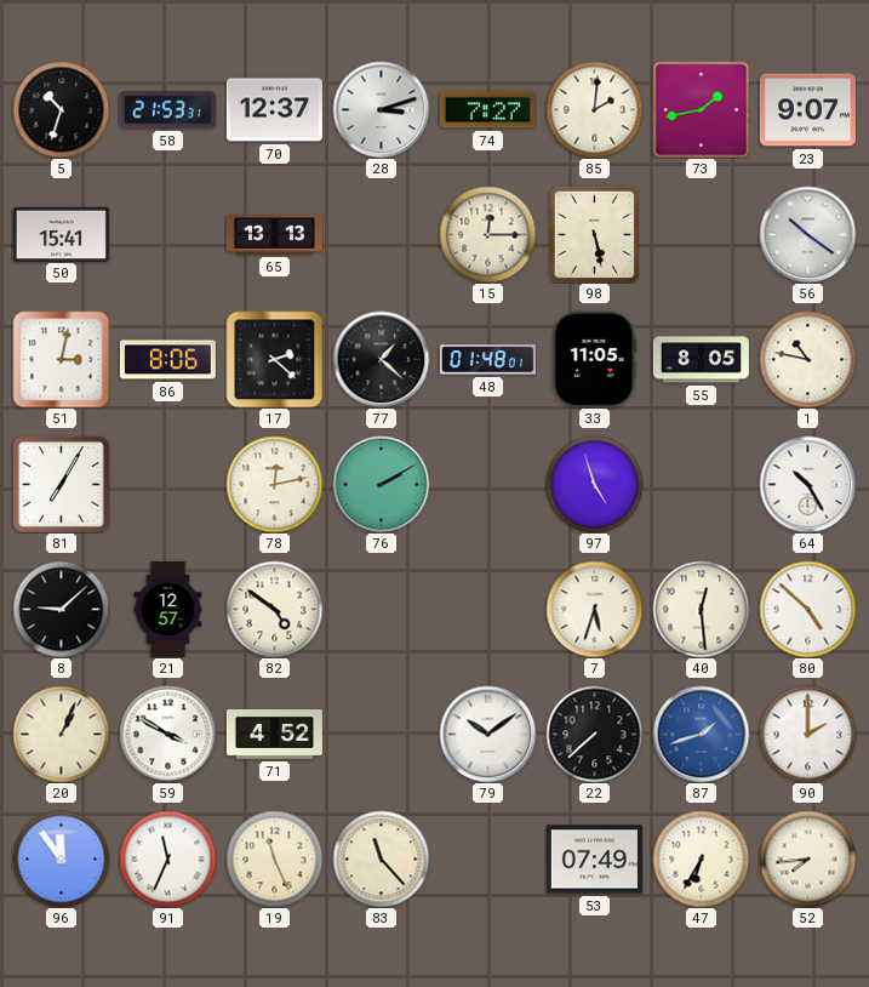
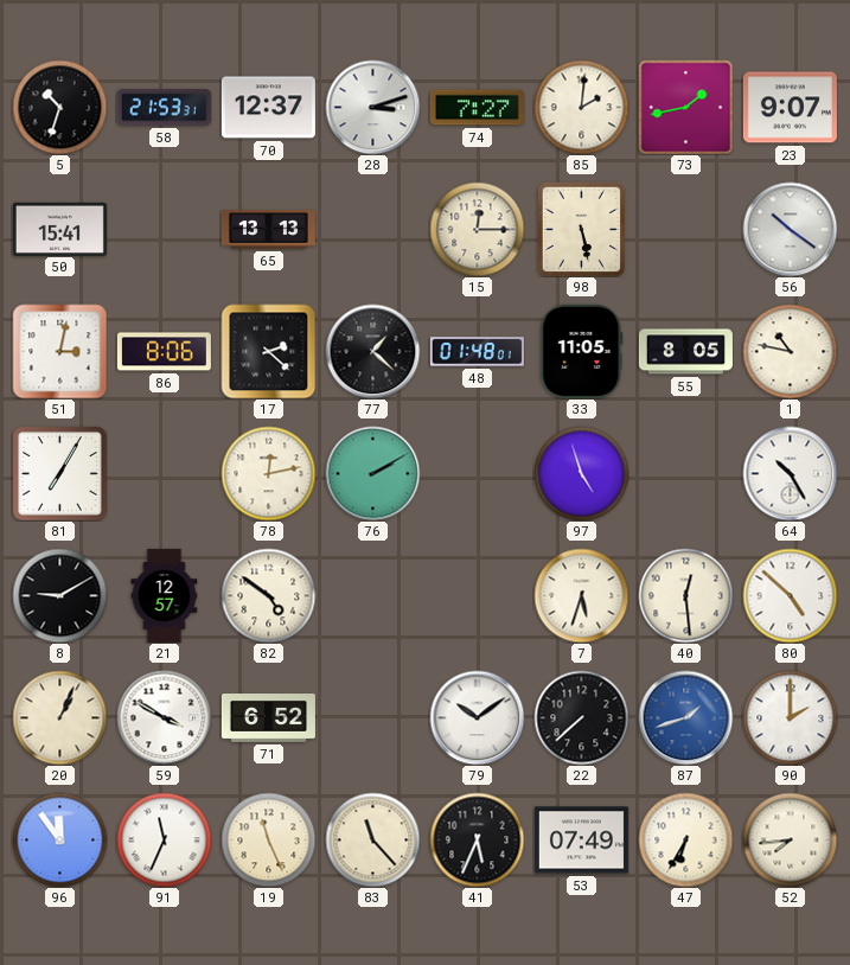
8: 9:08 -> 9:10
71: 4:52 -> 6:52
41: none -> 5:34
